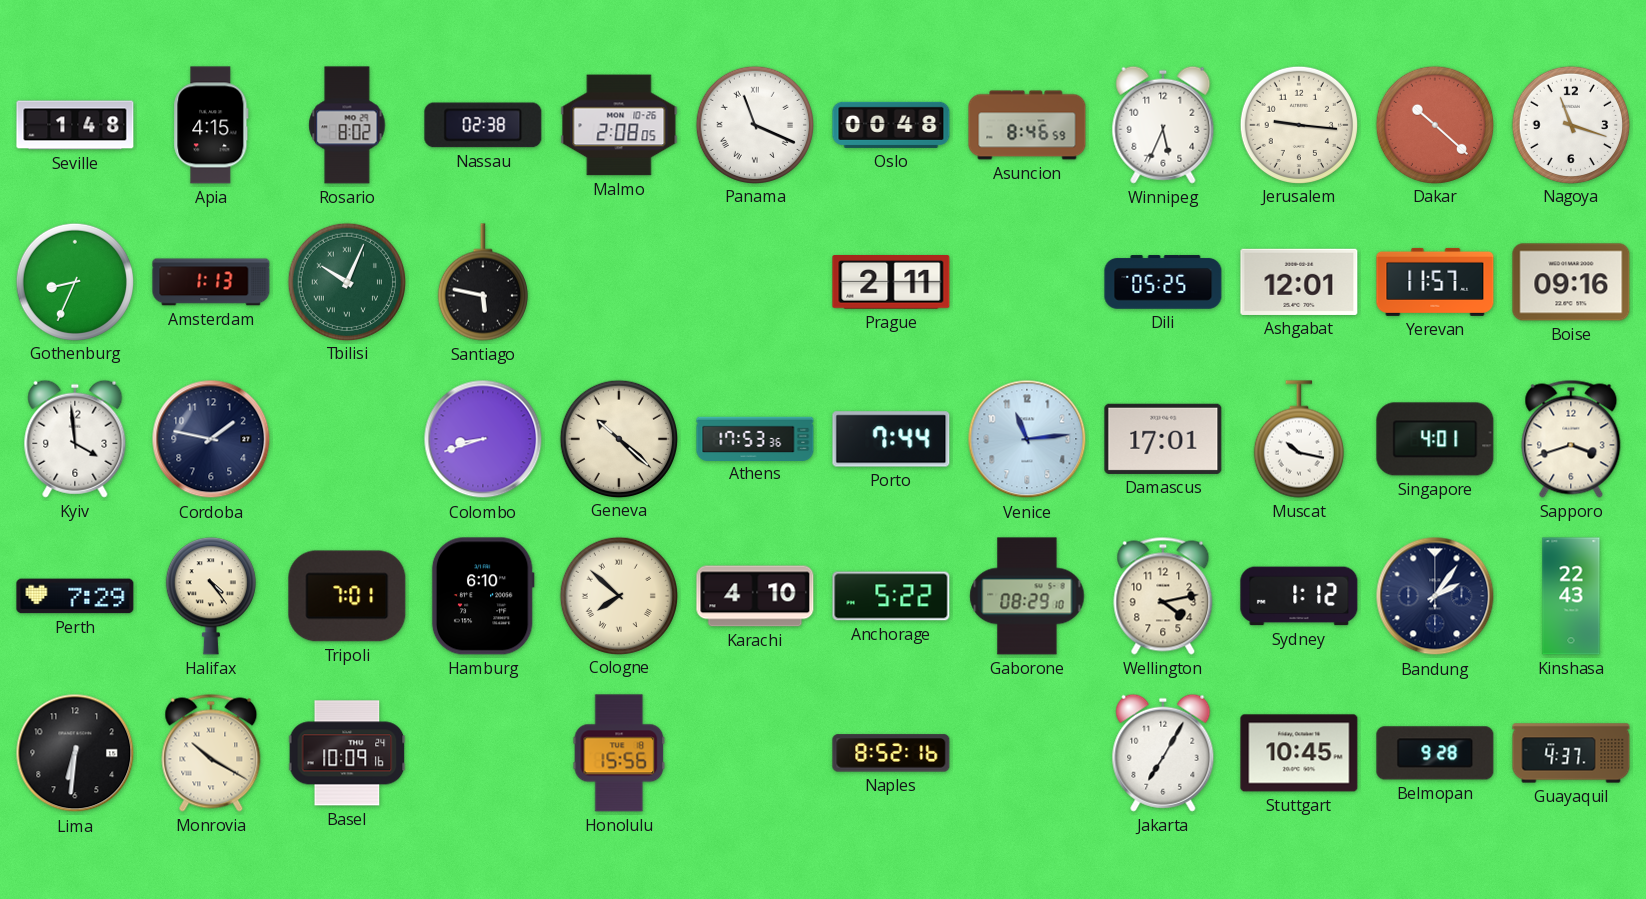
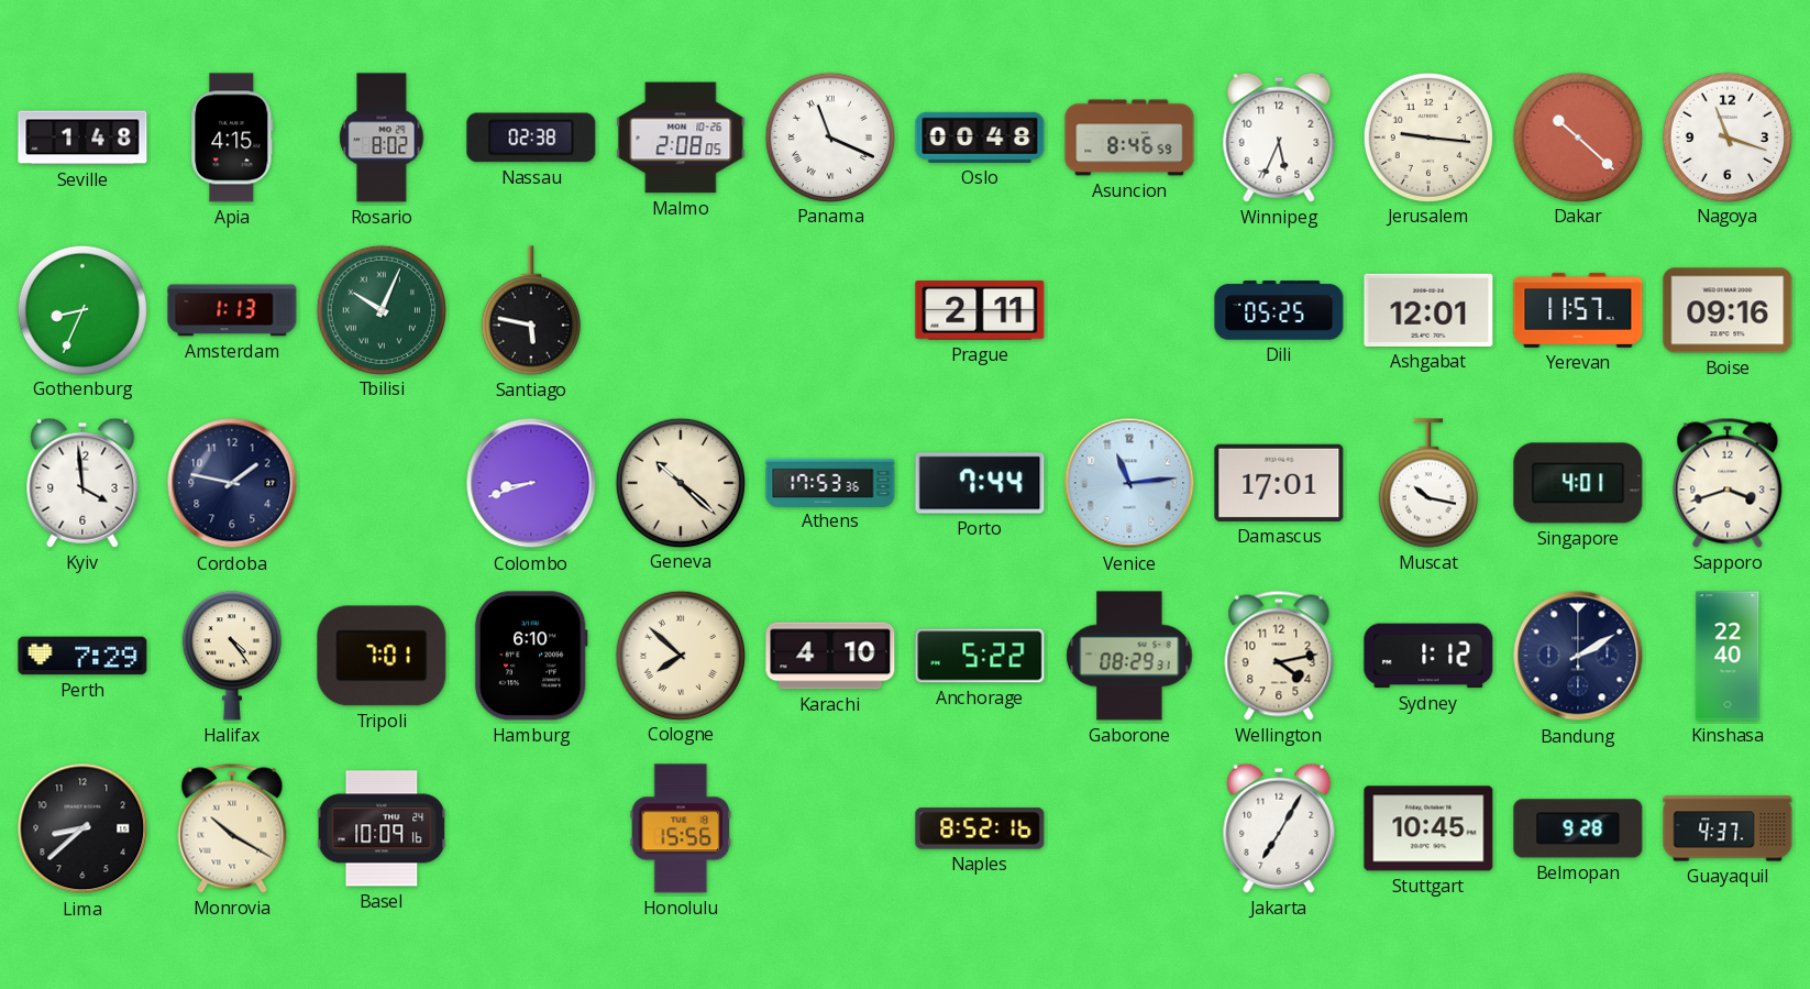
Gaborone: 08:29:10 -> 08:29:31
Bandung: 2:06 -> 2:10
Kinshasa: 22:43 -> 22:40
Lima: 6:31 -> 8:38
